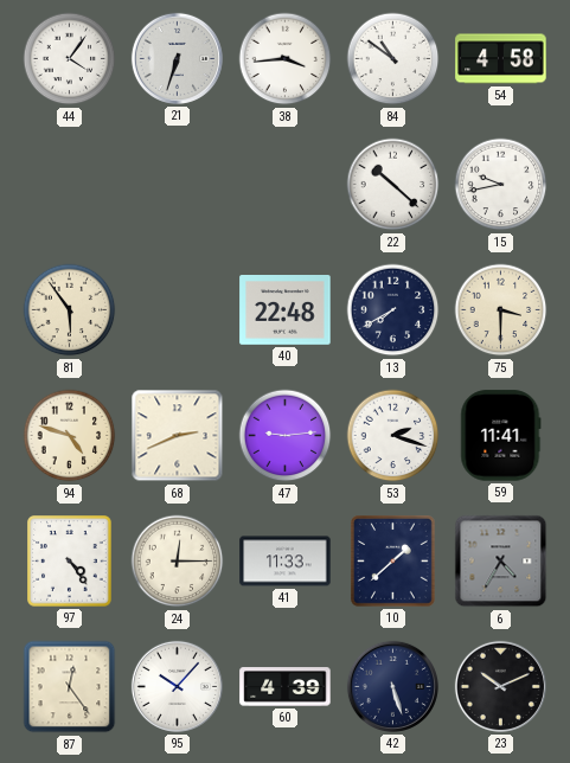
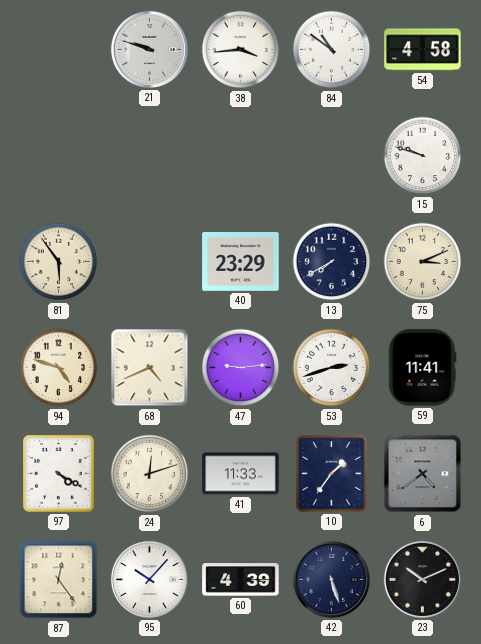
44: 4:06 -> none
21: 6:33 -> 9:48
22: 10:22 -> none
15: 9:43 -> 9:48
40: 22:48 -> 23:29
75: 3:30 -> 3:11
68: 2:41 -> 4:41
53: 2:18 -> 2:42
97: 4:24 -> 4:20
24: 12:15 -> 12:12
10: 1:38 -> 1:36
6: 4:35 -> 4:39
